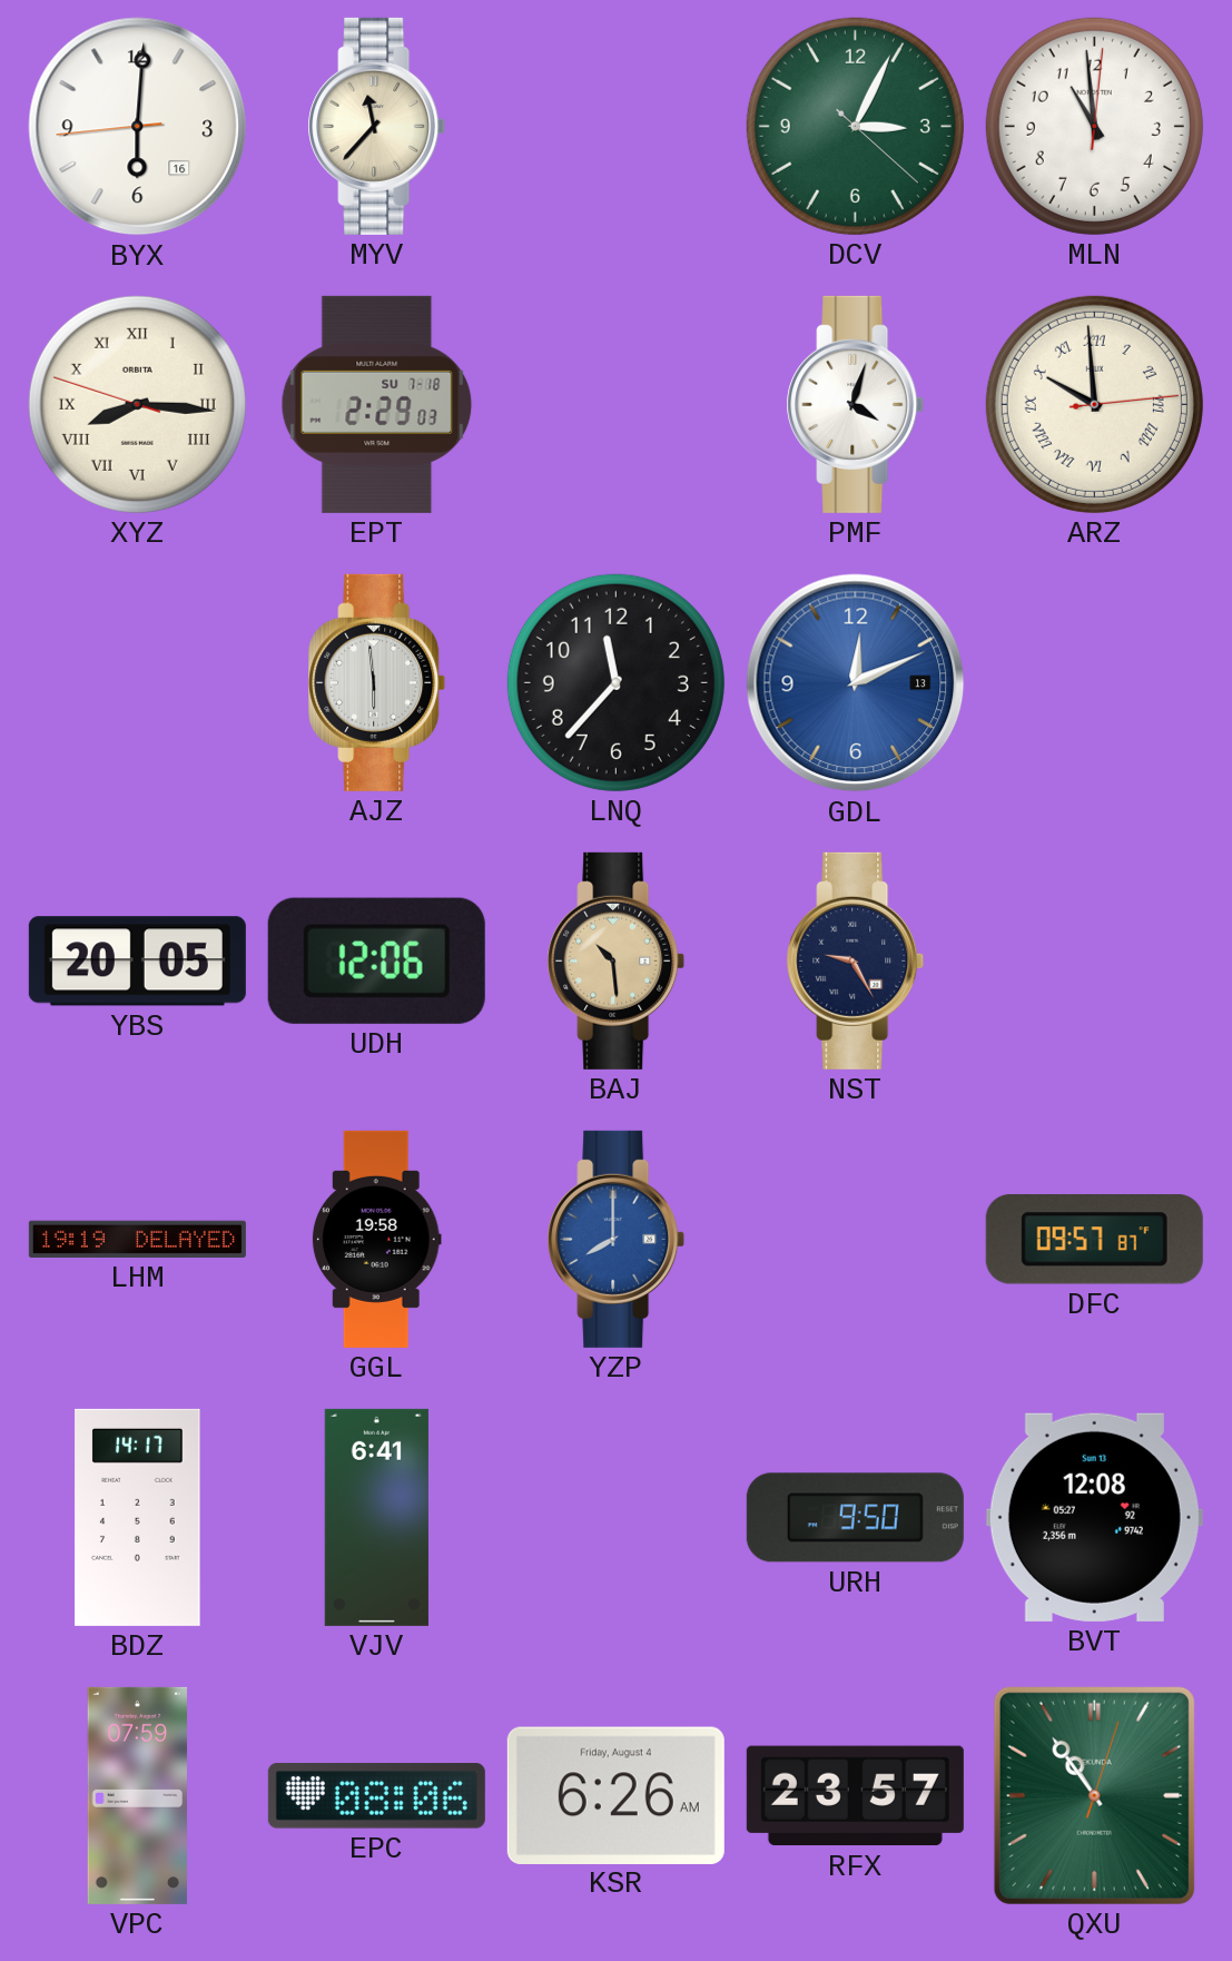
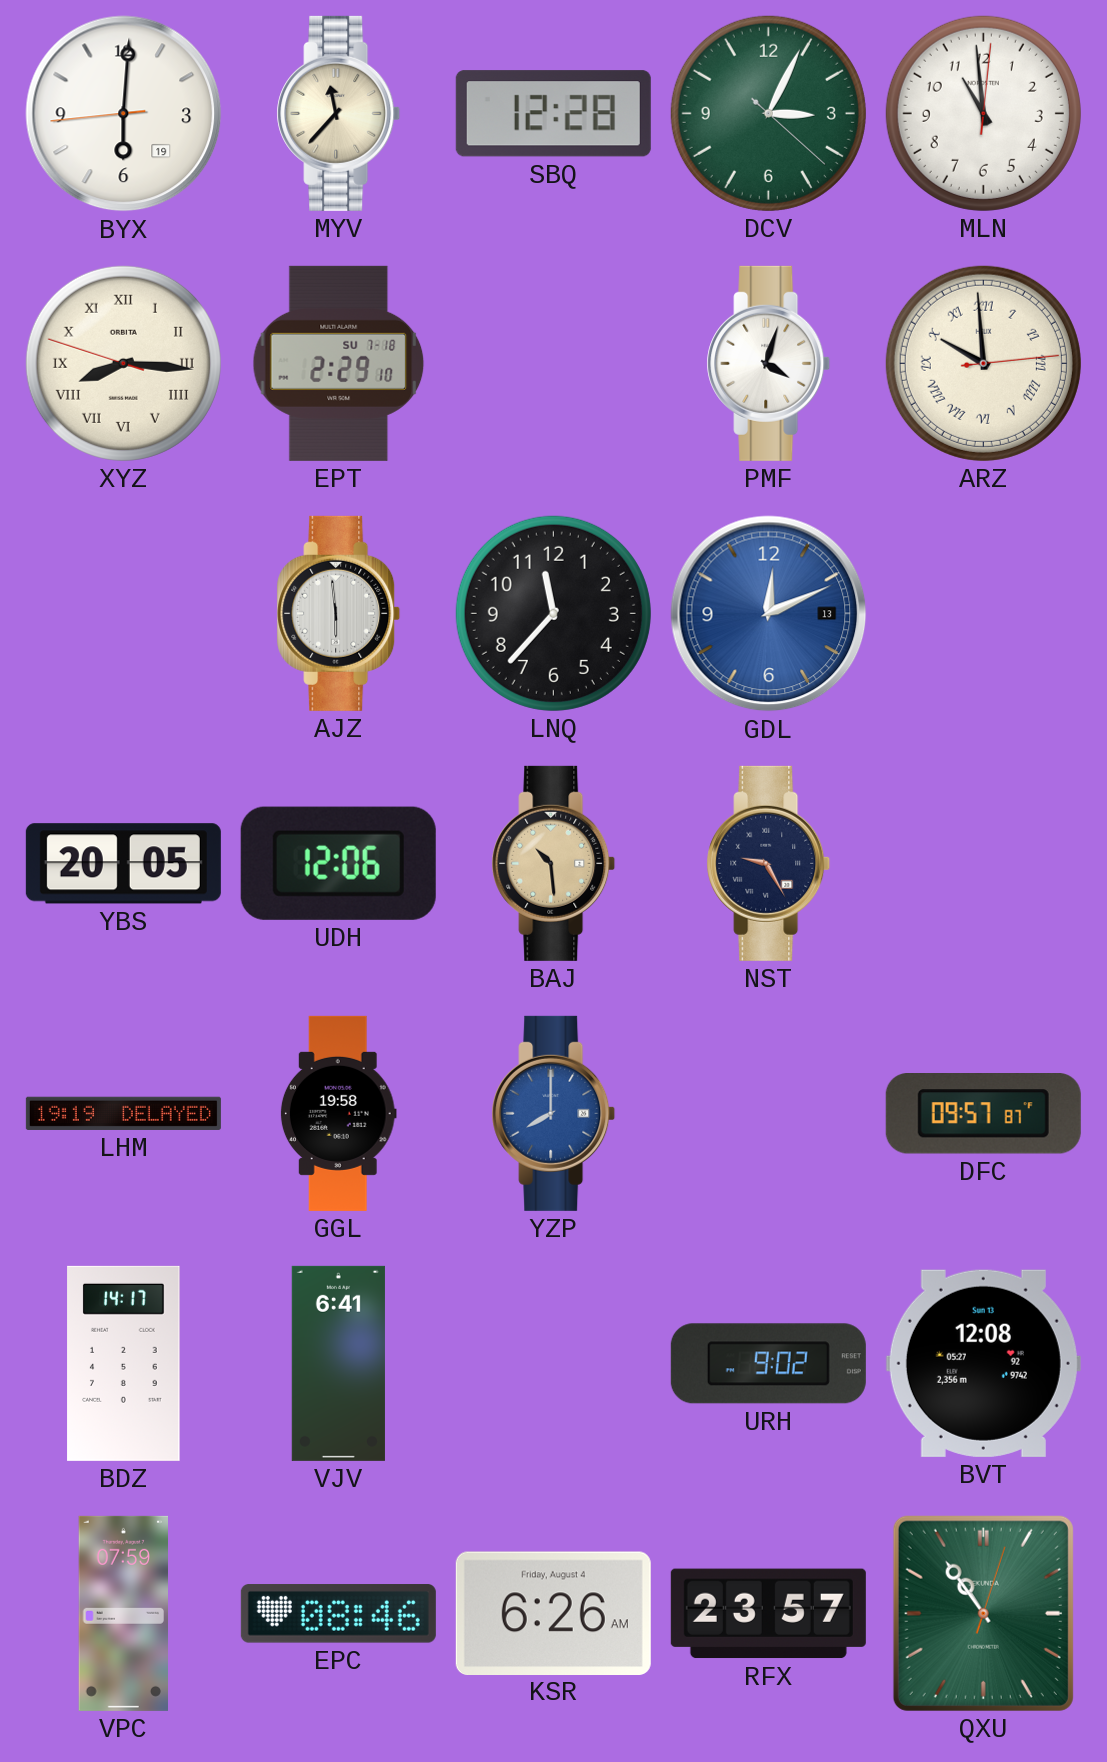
BYX date: 16 -> 19
SBQ: none -> 12:28
EPT: 2:29:03 -> 2:29:10
URH: 9:50 -> 9:02
EPC: 08:06 -> 08:46
